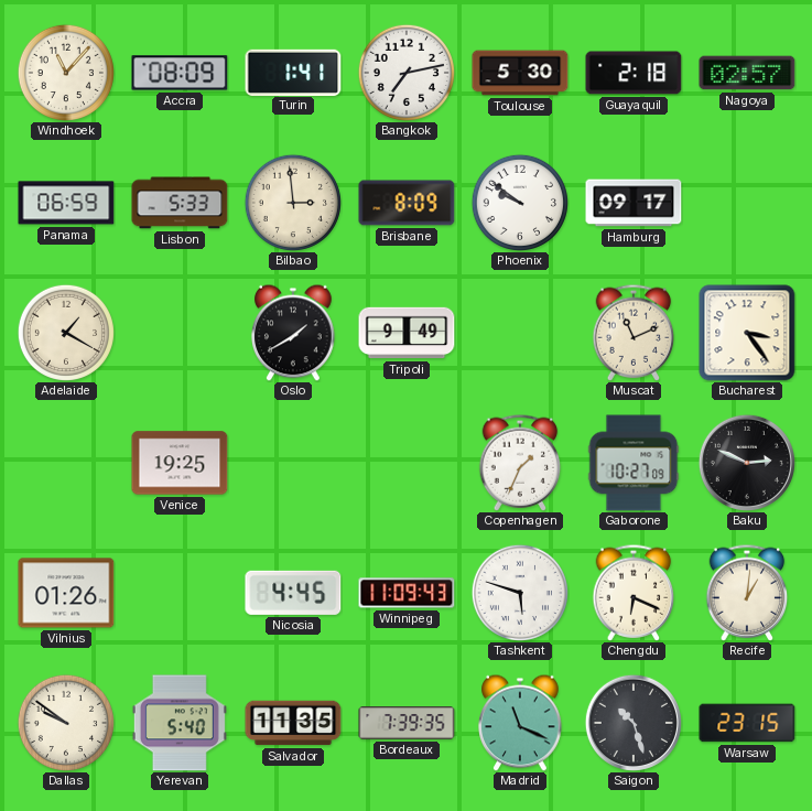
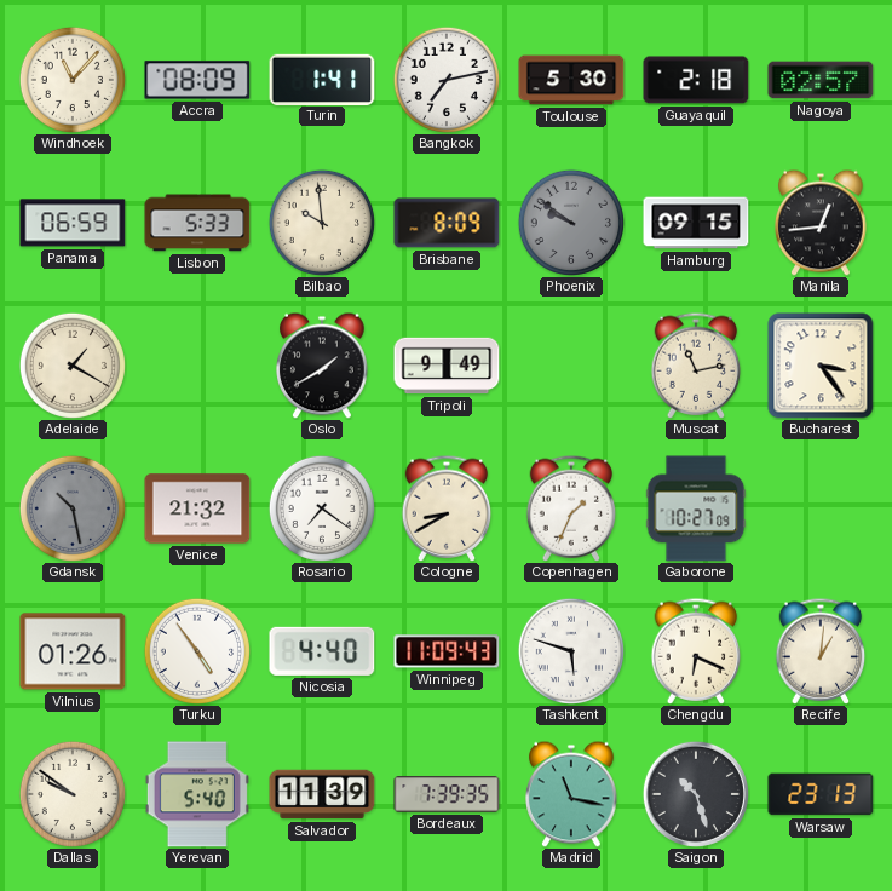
Bilbao: 2:59 -> 9:59
Phoenix dial: white -> grey
Hamburg: 09:17 -> 09:15
Manila: none -> 12:44
Muscat: 11:11 -> 11:13
Gdansk: none -> 10:28
Venice: 19:25 -> 21:32
Rosario: none -> 7:21
Cologne: none -> 8:40
Baku: 2:49 -> none
Turku: none -> 4:54
Nicosia: 4:45 -> 4:40
Salvador: 11:35 -> 11:39
Madrid: 11:19 -> 11:17
Warsaw: 23:15 -> 23:13
